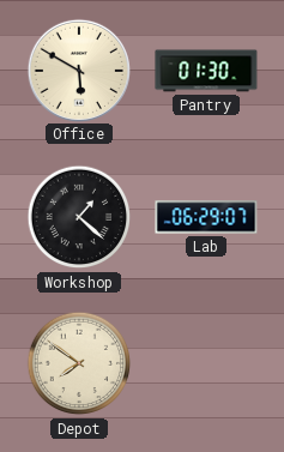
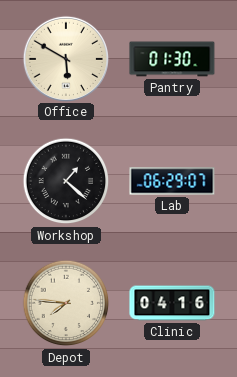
Depot: 7:51 -> 7:46
Clinic: none -> 04:16
